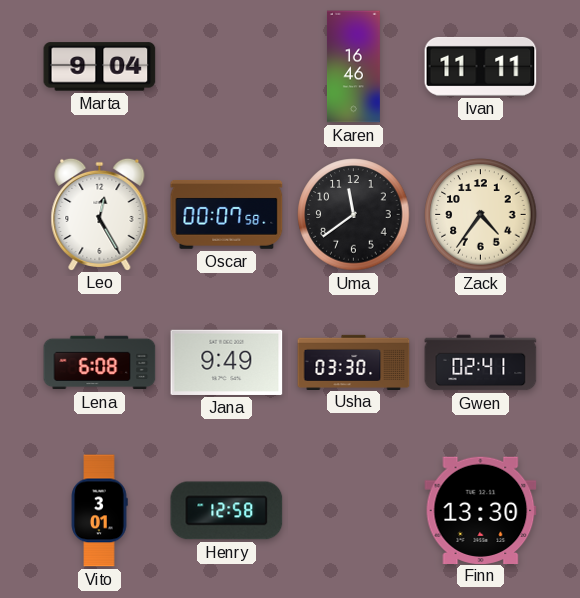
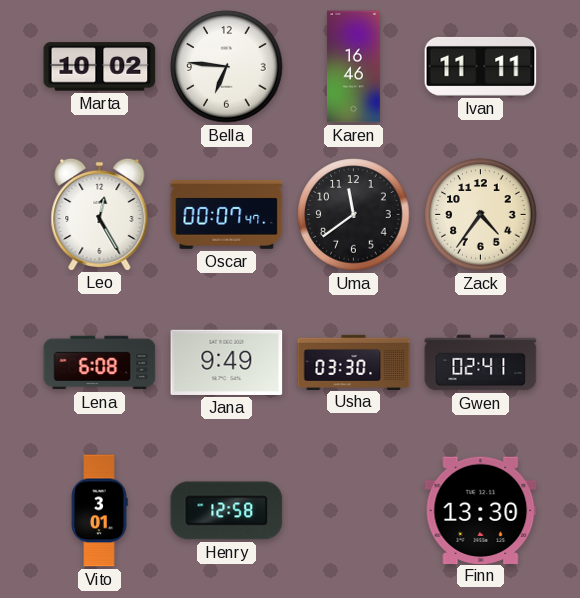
Marta: 9:04 -> 10:02
Bella: none -> 6:46
Oscar: 00:07:58 -> 00:07:47
